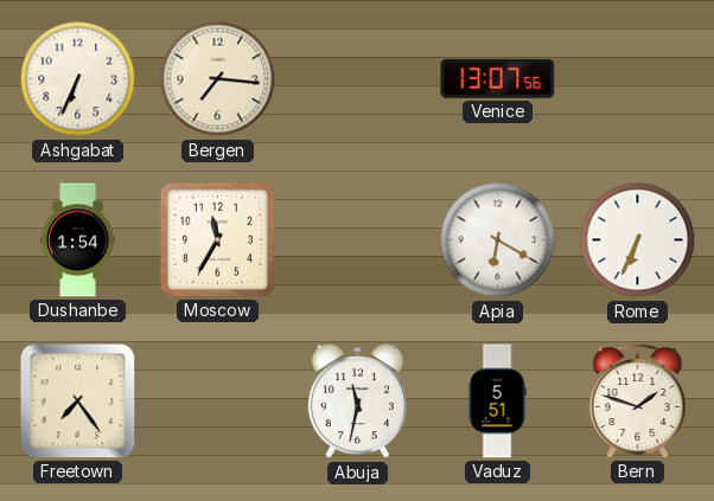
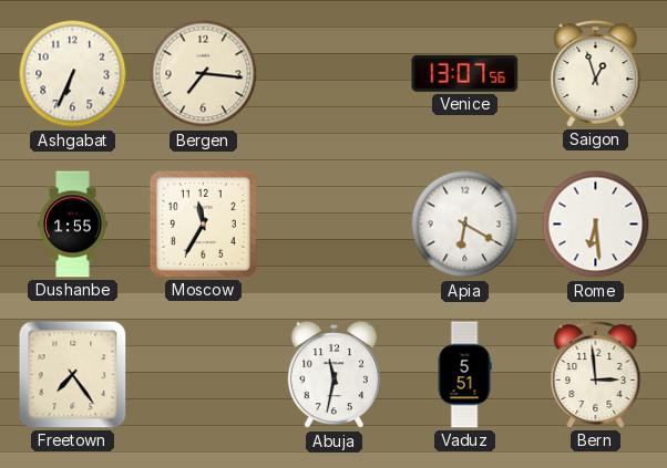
Saigon: none -> 12:57
Dushanbe: 1:54 -> 1:55
Rome: 6:34 -> 6:29
Bern: 1:48 -> 2:59
